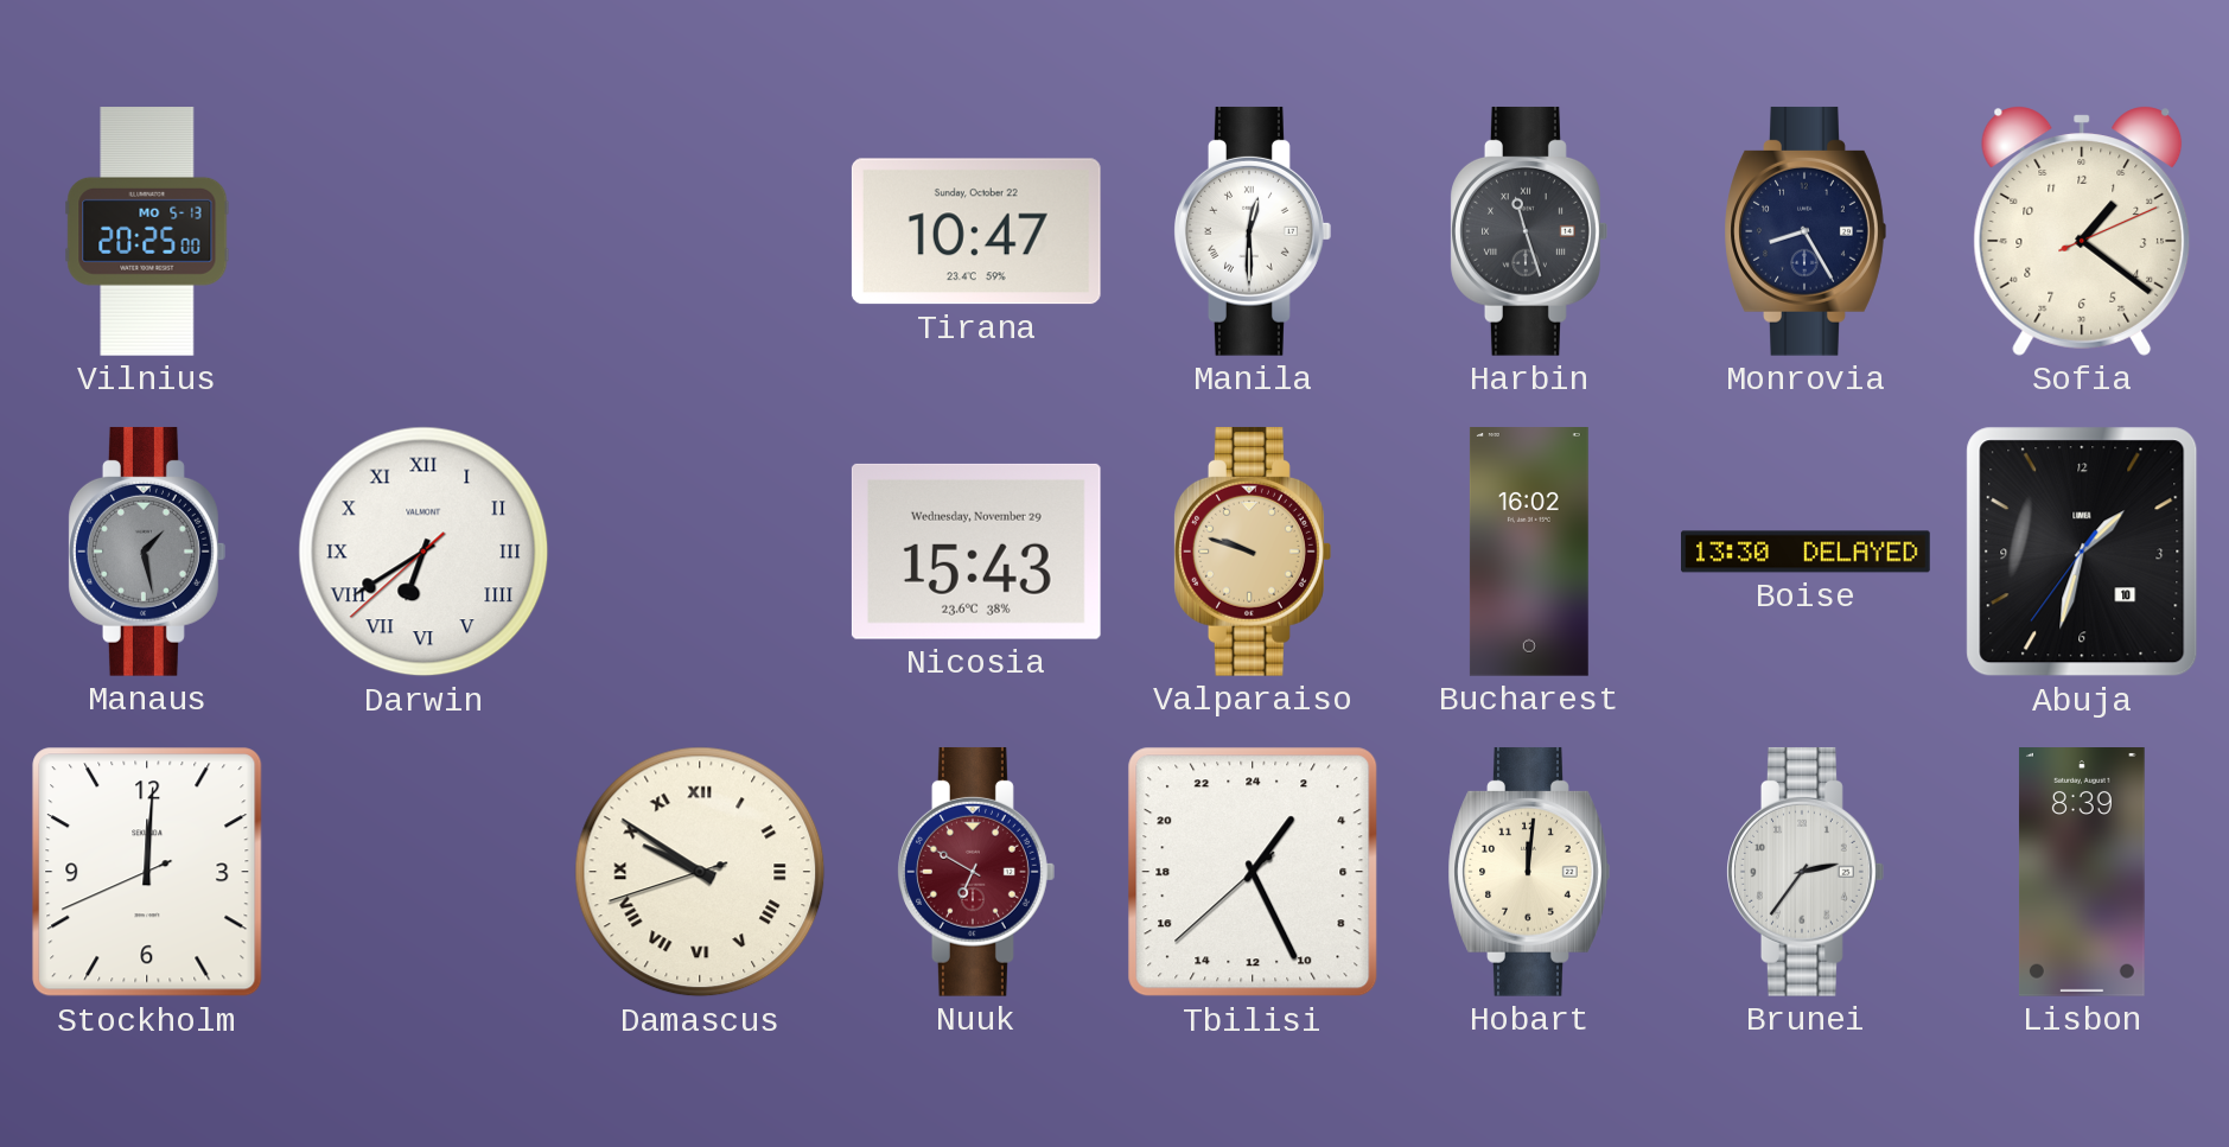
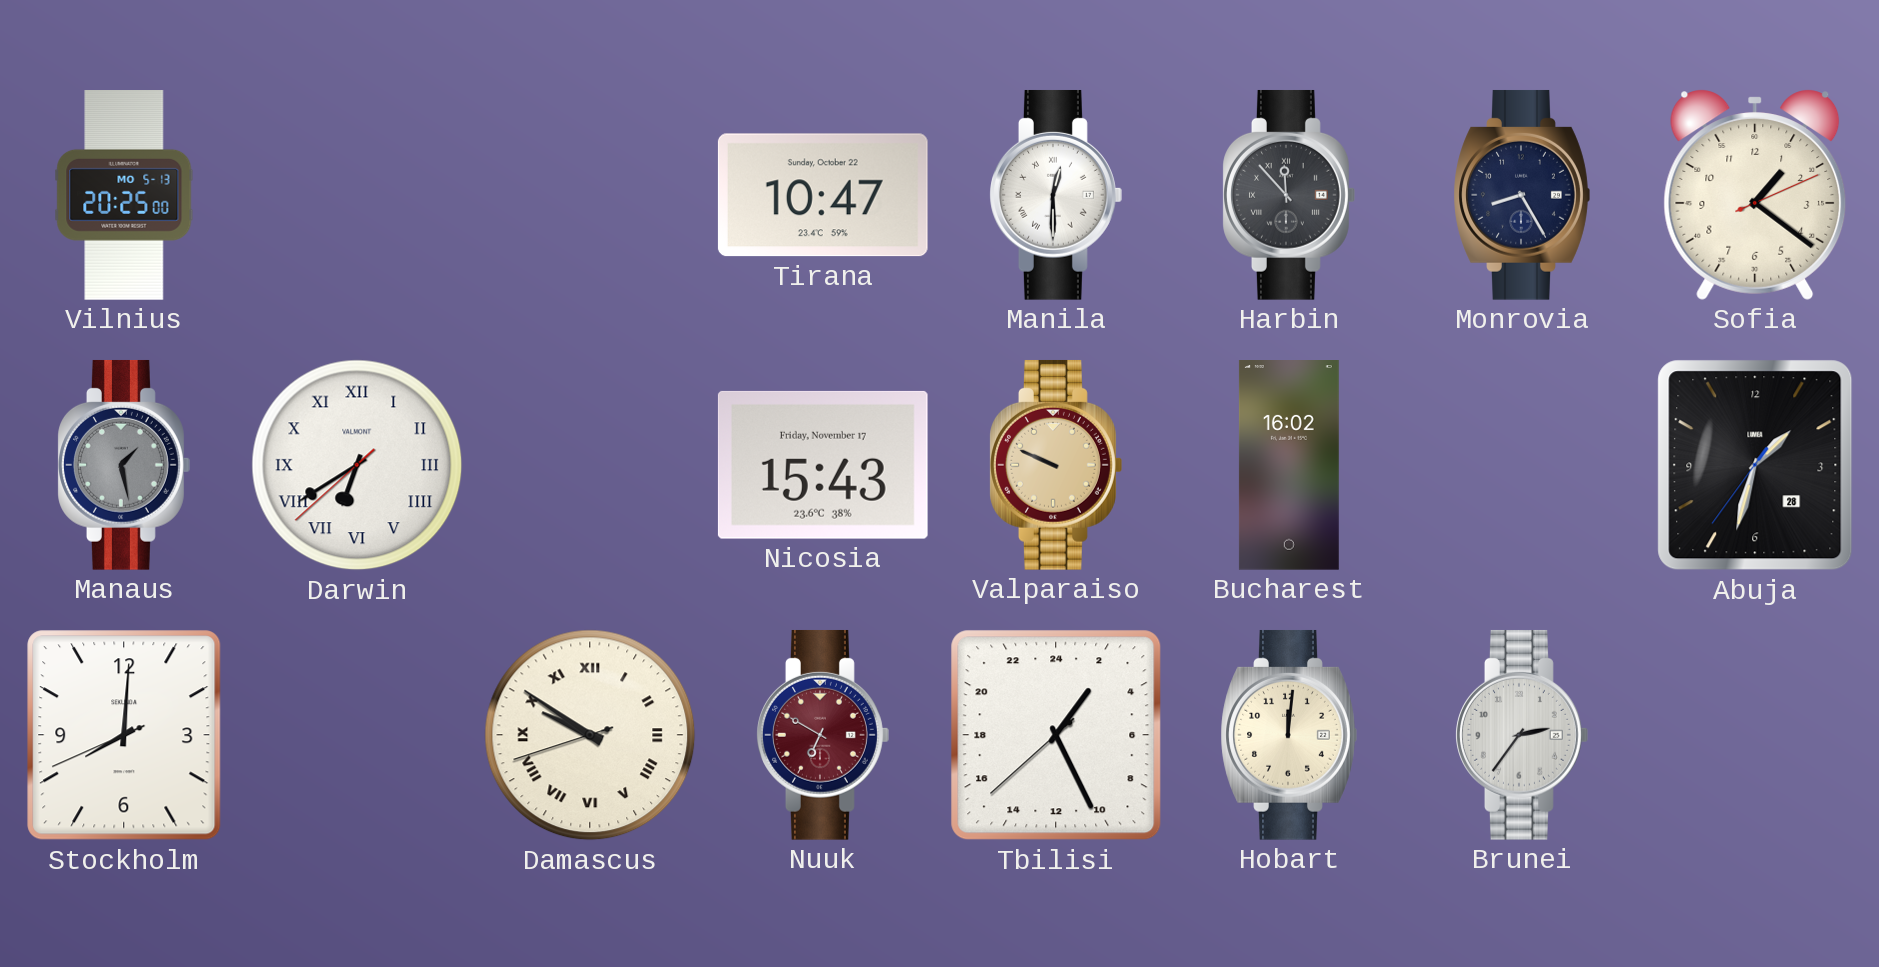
Harbin: 11:27 -> 11:53
Nicosia date: Wednesday, November 29 -> Friday, November 17
Valparaiso: 9:48 -> 9:49
Boise: 13:30 -> none
Abuja date: 10 -> 28
Stockholm: 12:00 -> 8:00
Lisbon: 8:39 -> none
